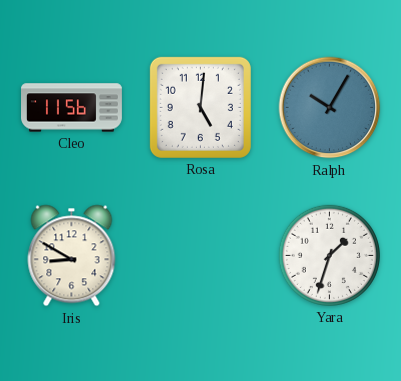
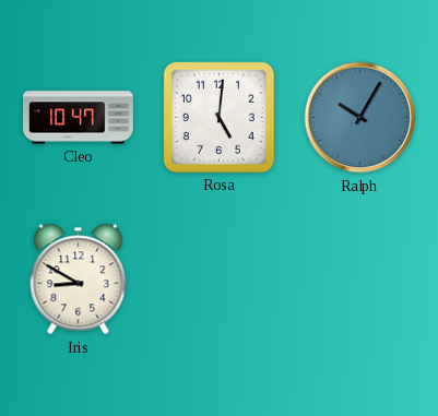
Cleo: 11:56 -> 10:47
Yara: 1:33 -> none
